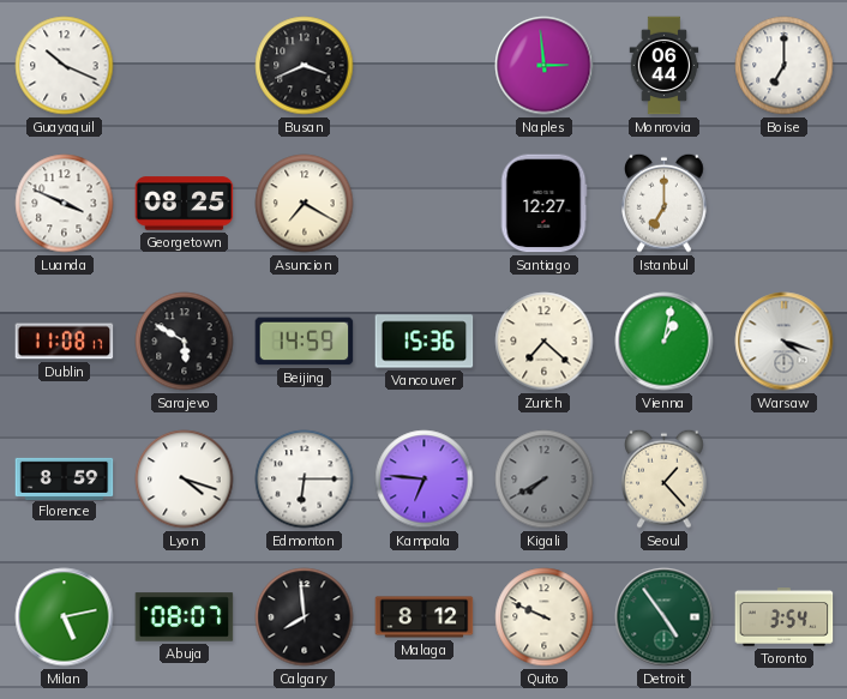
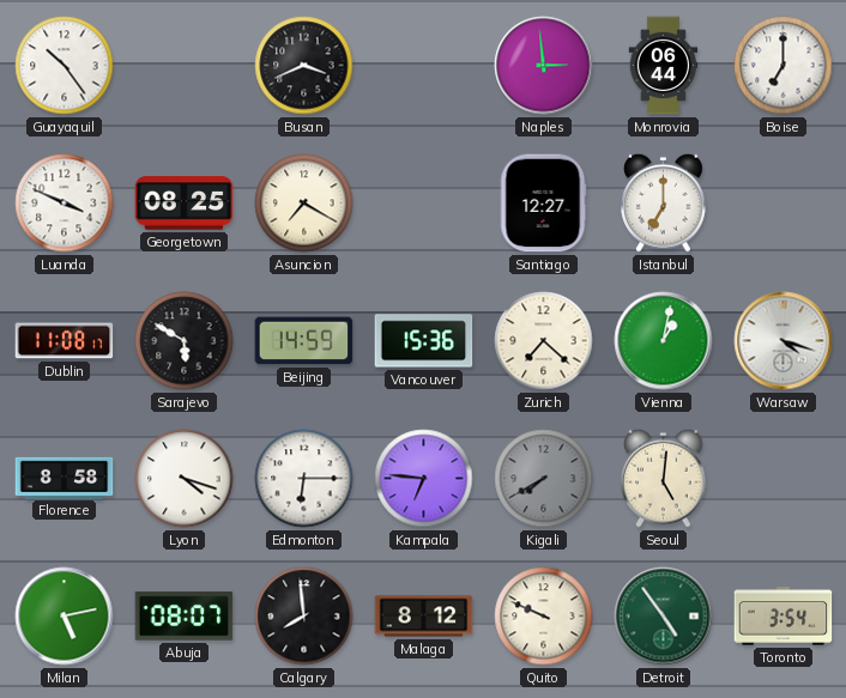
Guayaquil: 10:19 -> 10:24
Florence: 8:59 -> 8:58
Seoul: 1:23 -> 5:01
